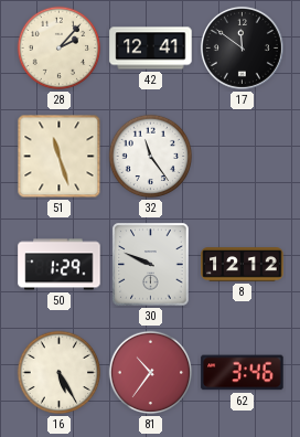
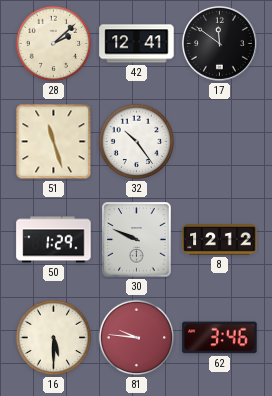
28: 2:07 -> 2:08
32: 11:24 -> 10:24
16: 5:25 -> 5:30
81: 10:36 -> 9:46
